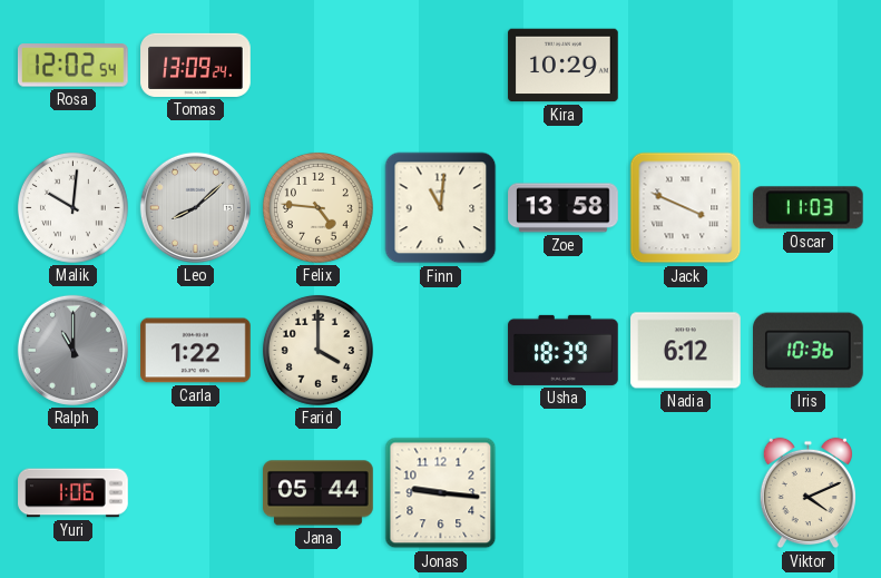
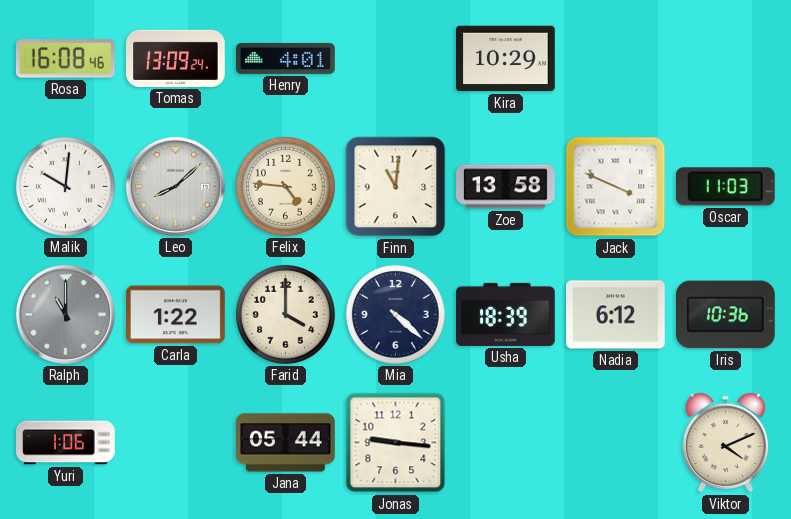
Rosa: 12:02 -> 16:08
Henry: none -> 4:01
Mia: none -> 4:22
